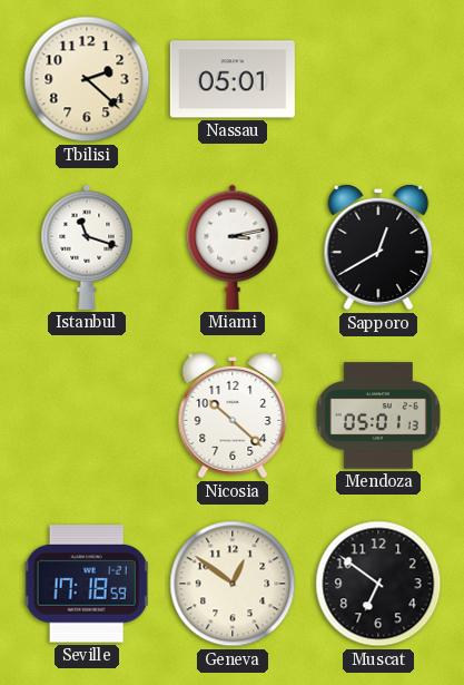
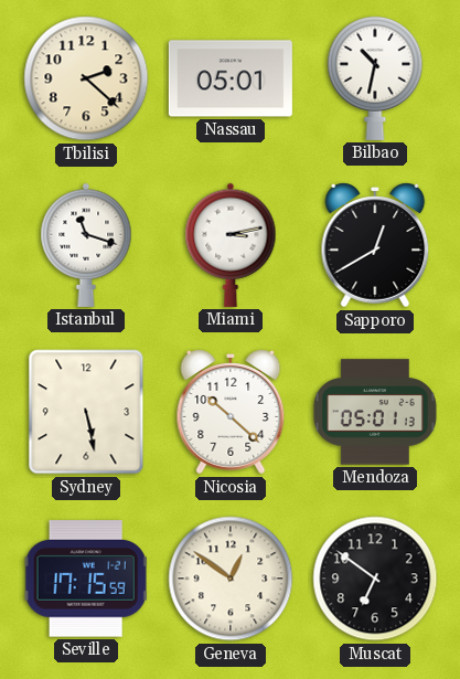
Bilbao: none -> 10:32
Sydney: none -> 5:28
Seville: 17:18 -> 17:15
